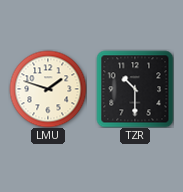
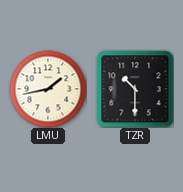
LMU: 1:48 -> 1:43
